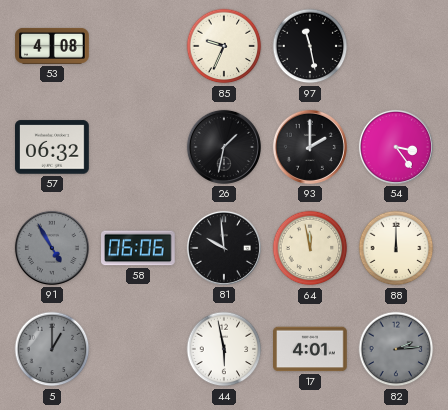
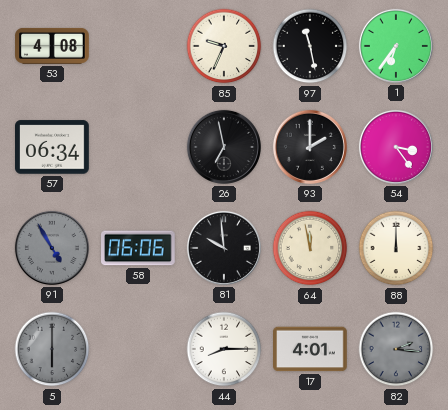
1: none -> 6:36
57: 06:32 -> 06:34
26: 1:32 -> 6:58
5: 1:00 -> 6:00
44: 5:58 -> 8:15
82: 2:14 -> 2:16
